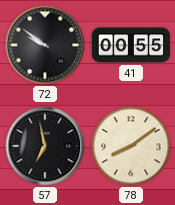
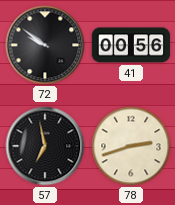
41: 00:55 -> 00:56
78: 8:09 -> 2:42
